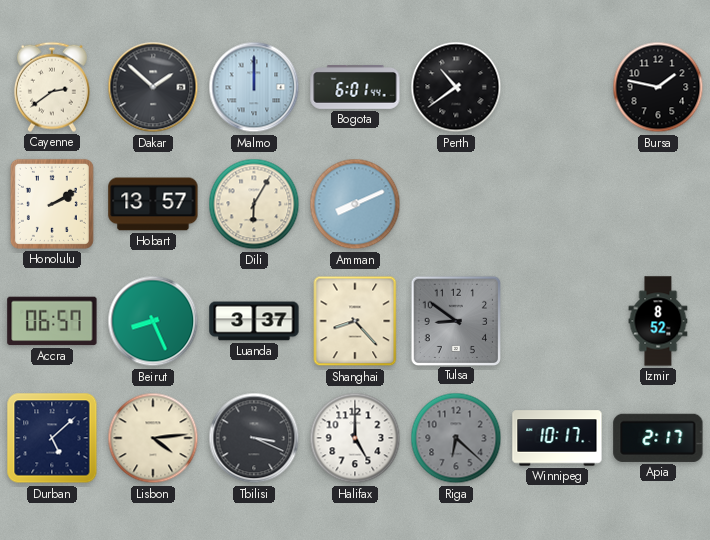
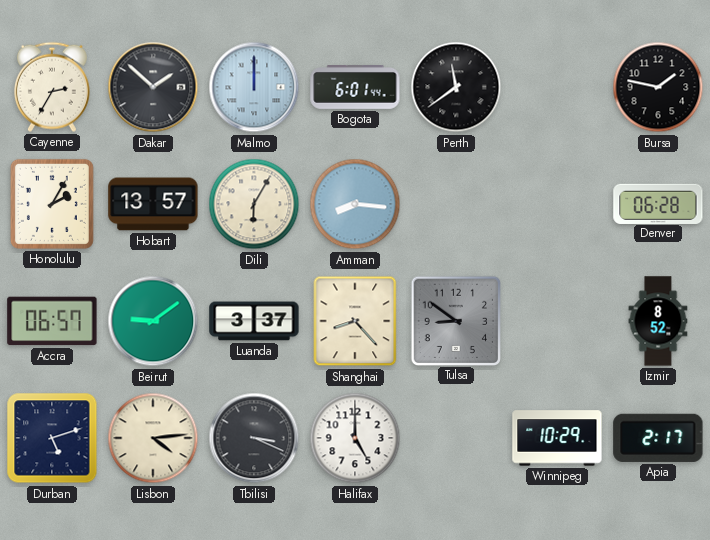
Cayenne: 2:39 -> 2:35
Perth: 10:39 -> 11:39
Honolulu: 2:10 -> 2:05
Amman: 8:11 -> 8:16
Denver: none -> 06:28
Beirut: 8:26 -> 9:09
Durban: 5:08 -> 5:12
Riga: 6:22 -> none
Winnipeg: 10:17 -> 10:29
